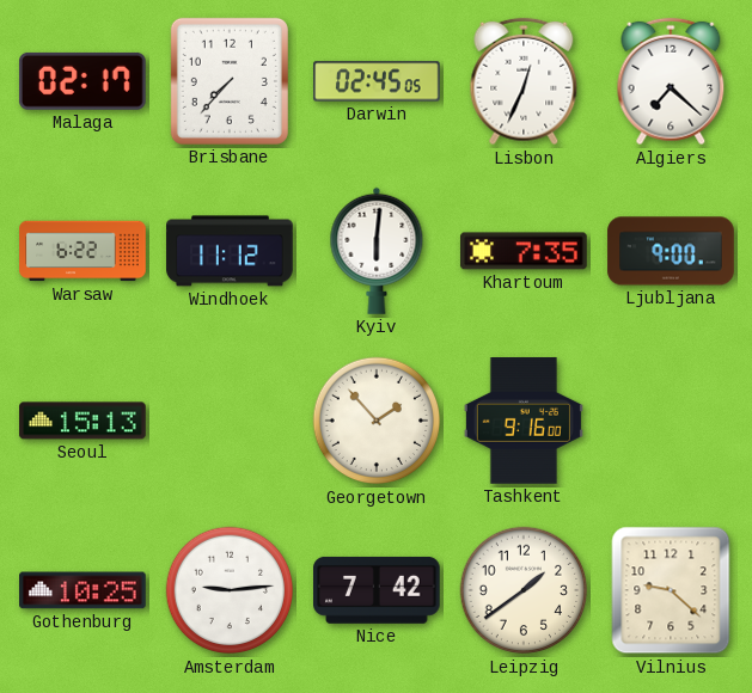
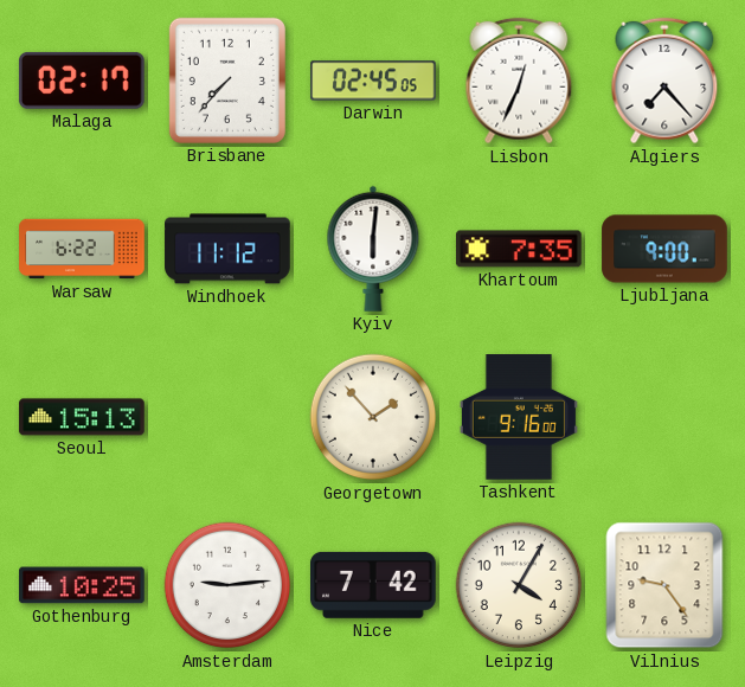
Algiers: 7:22 -> 7:23
Leipzig: 1:39 -> 4:05
Vilnius: 9:22 -> 9:24
